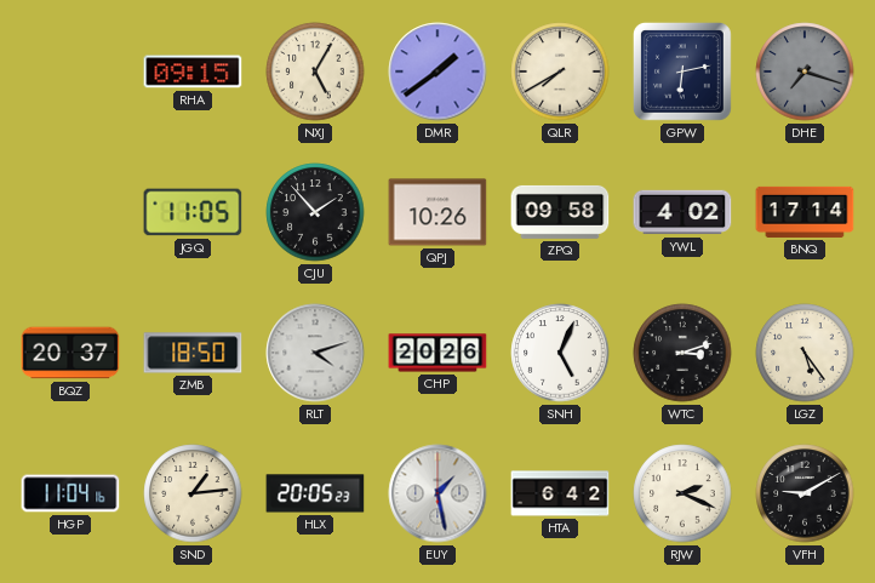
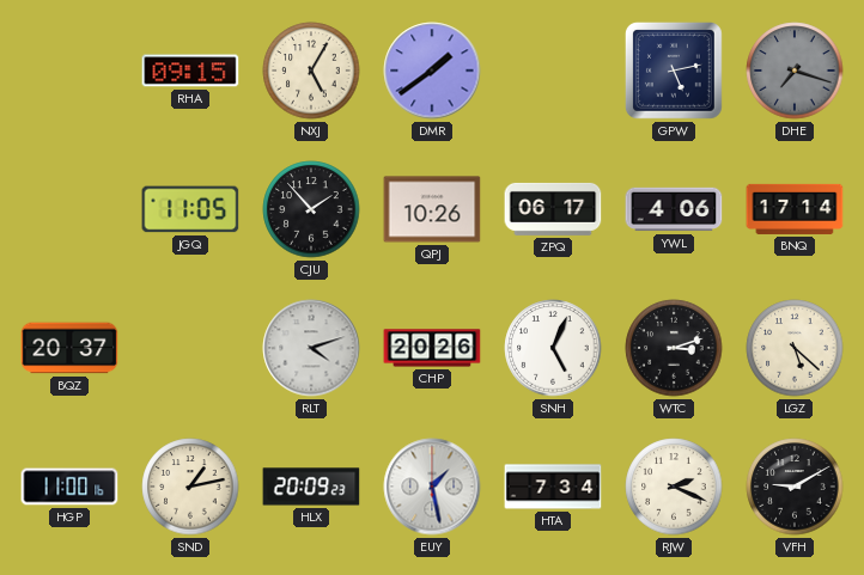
QLR: 7:40 -> none
GPW: 6:13 -> 5:13
ZPQ: 09:58 -> 06:17
YWL: 4:02 -> 4:06
ZMB: 18:50 -> none
LGZ: 5:24 -> 5:22
HGP: 11:04 -> 11:00
SND: 1:14 -> 1:13
HLX: 20:05 -> 20:09
HTA: 6:42 -> 7:34
